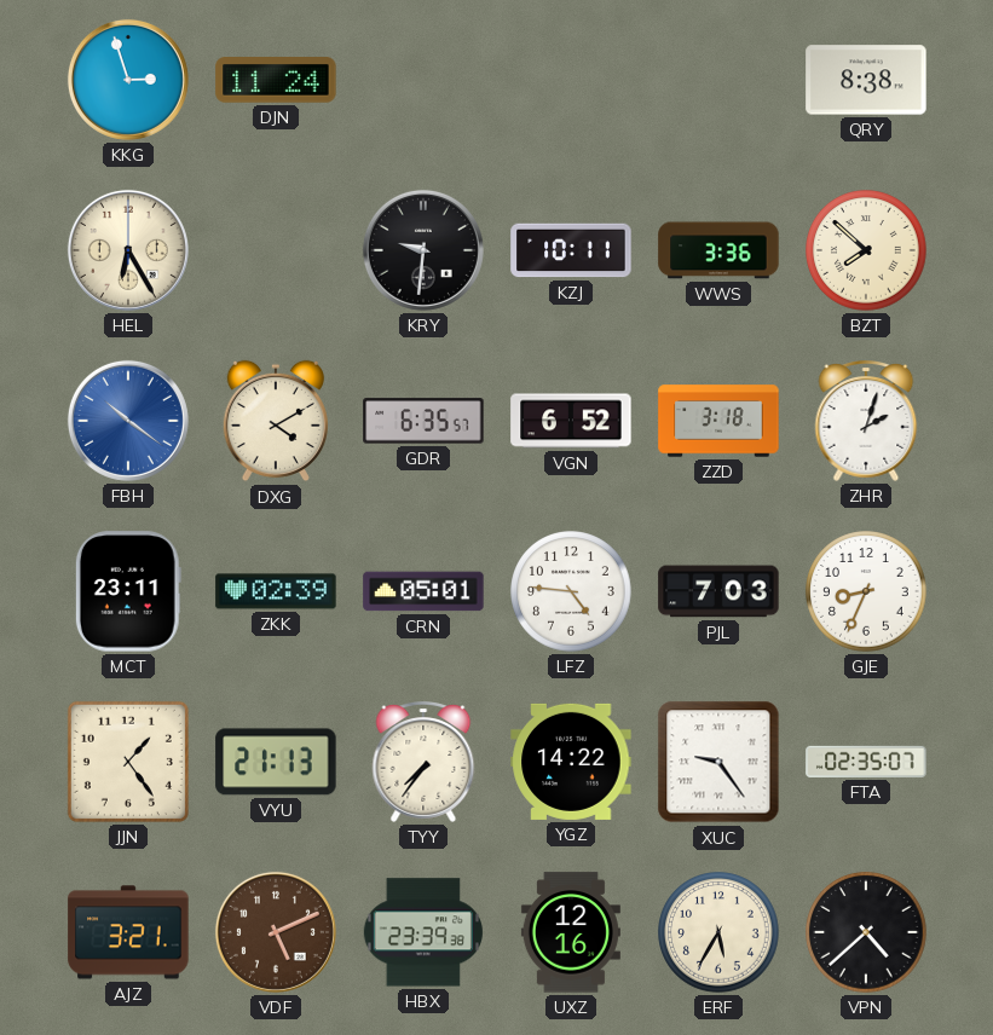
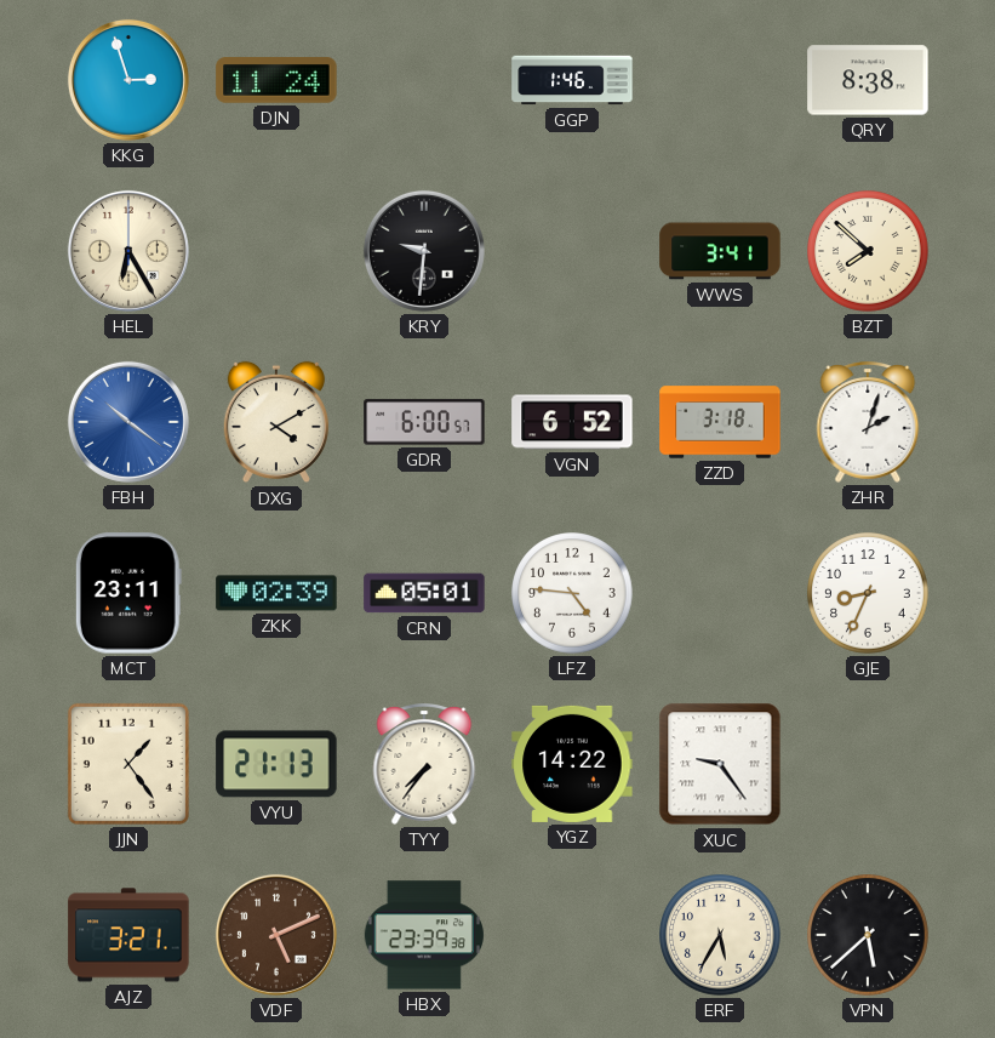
GGP: none -> 1:46
KZJ: 10:11 -> none
WWS: 3:36 -> 3:41
GDR: 6:35 -> 6:00
PJL: 7:03 -> none
FTA: 02:35 -> none
UXZ: 12:16 -> none
VPN: 4:38 -> 5:38
